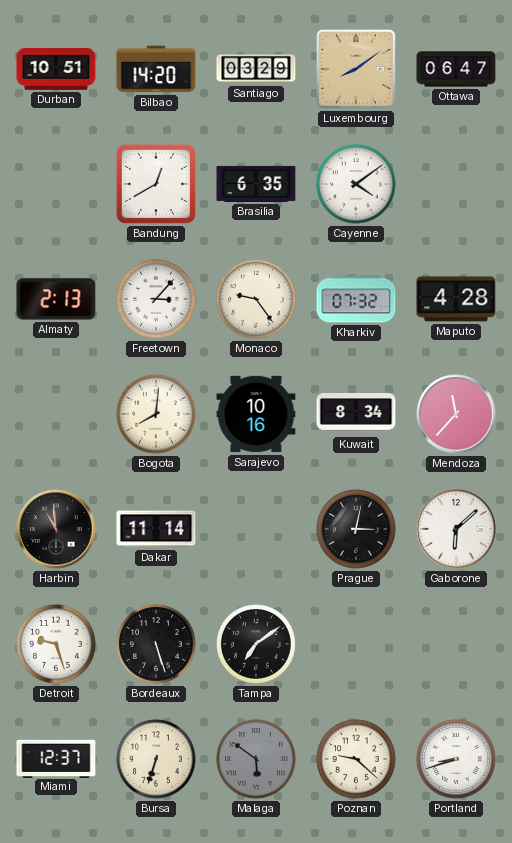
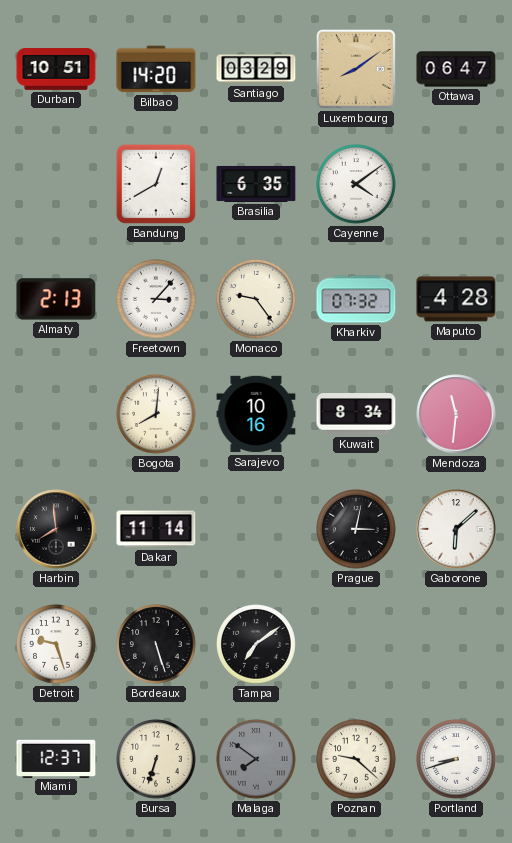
Mendoza: 11:37 -> 11:31
Harbin: 10:59 -> 7:59
Malaga: 5:51 -> 7:51
